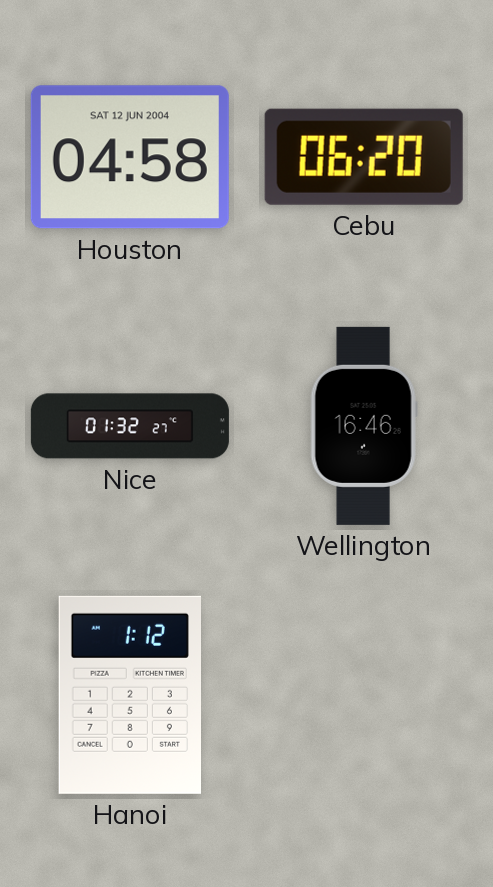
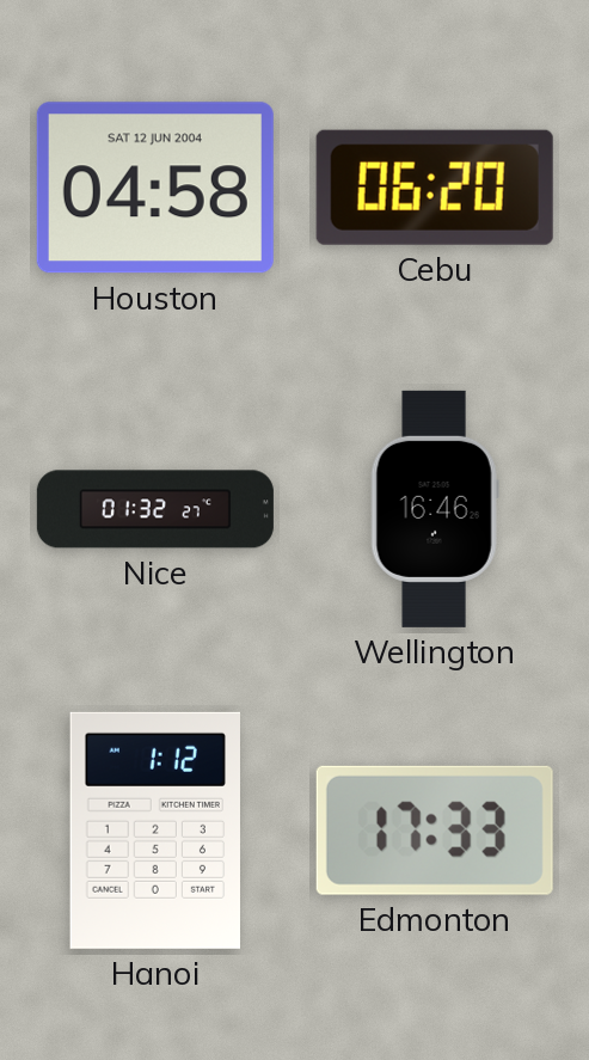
Edmonton: none -> 17:33
